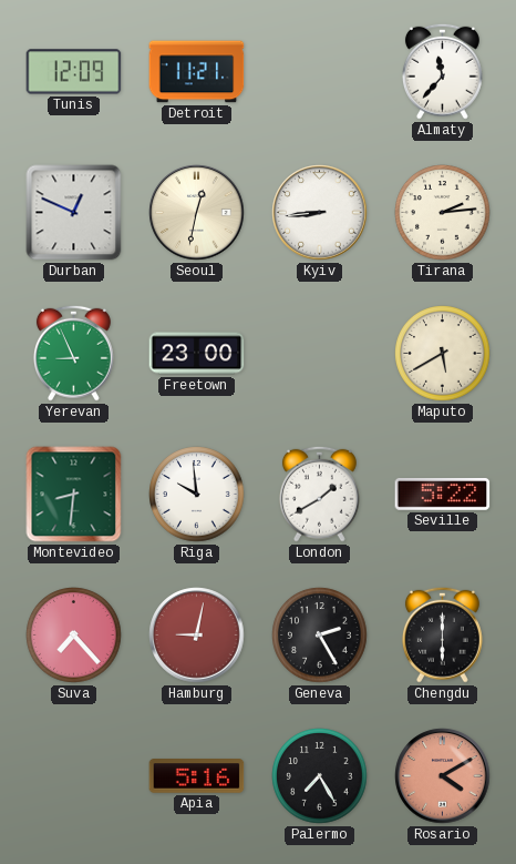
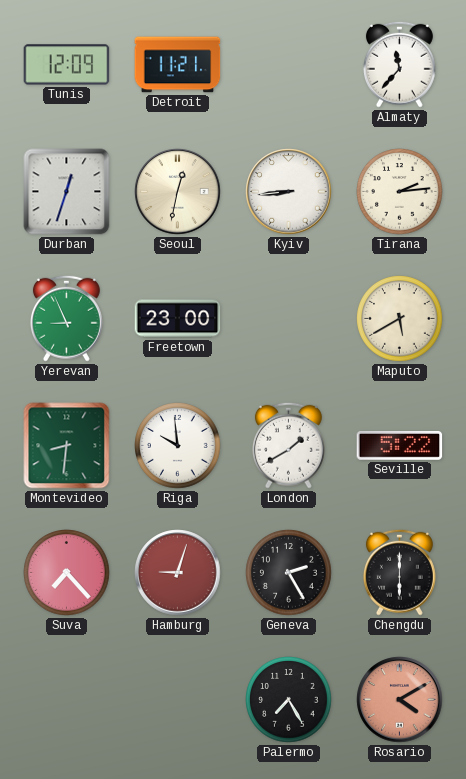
Durban: 12:49 -> 12:33
Hamburg: 9:02 -> 9:03
Apia: 5:16 -> none
